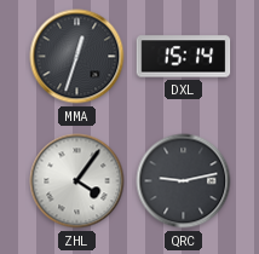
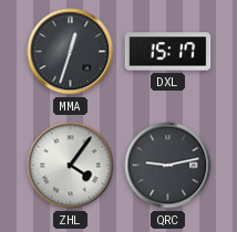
DXL: 15:14 -> 15:17
